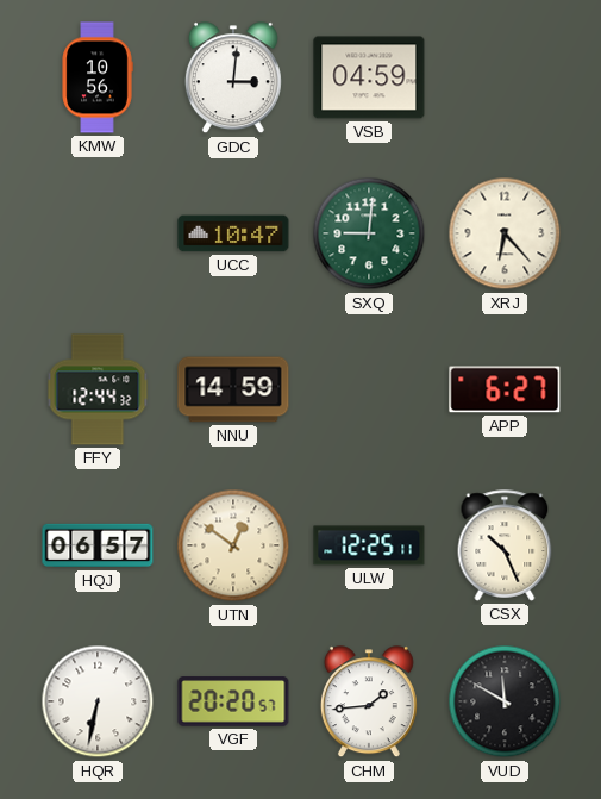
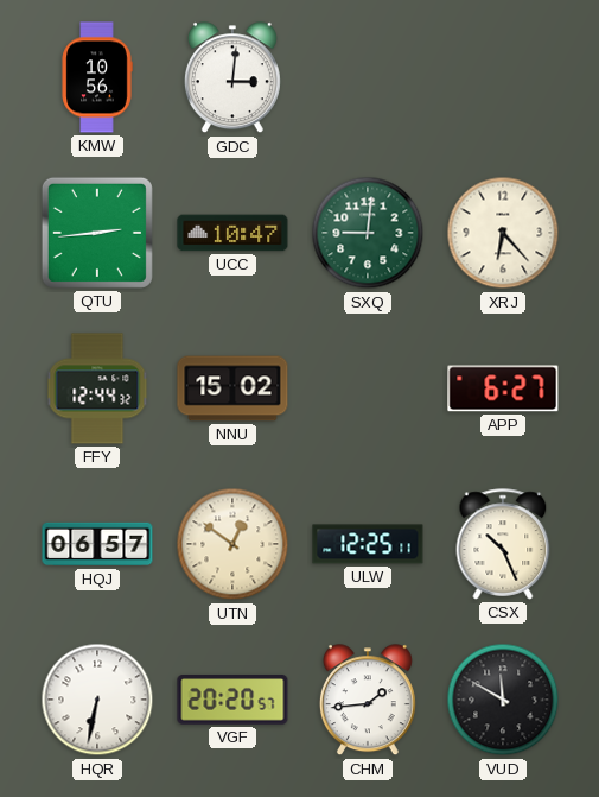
VSB: 04:59 -> none
QTU: none -> 2:44
NNU: 14:59 -> 15:02
